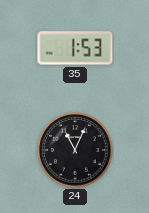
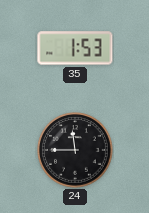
24: 11:04 -> 11:45
